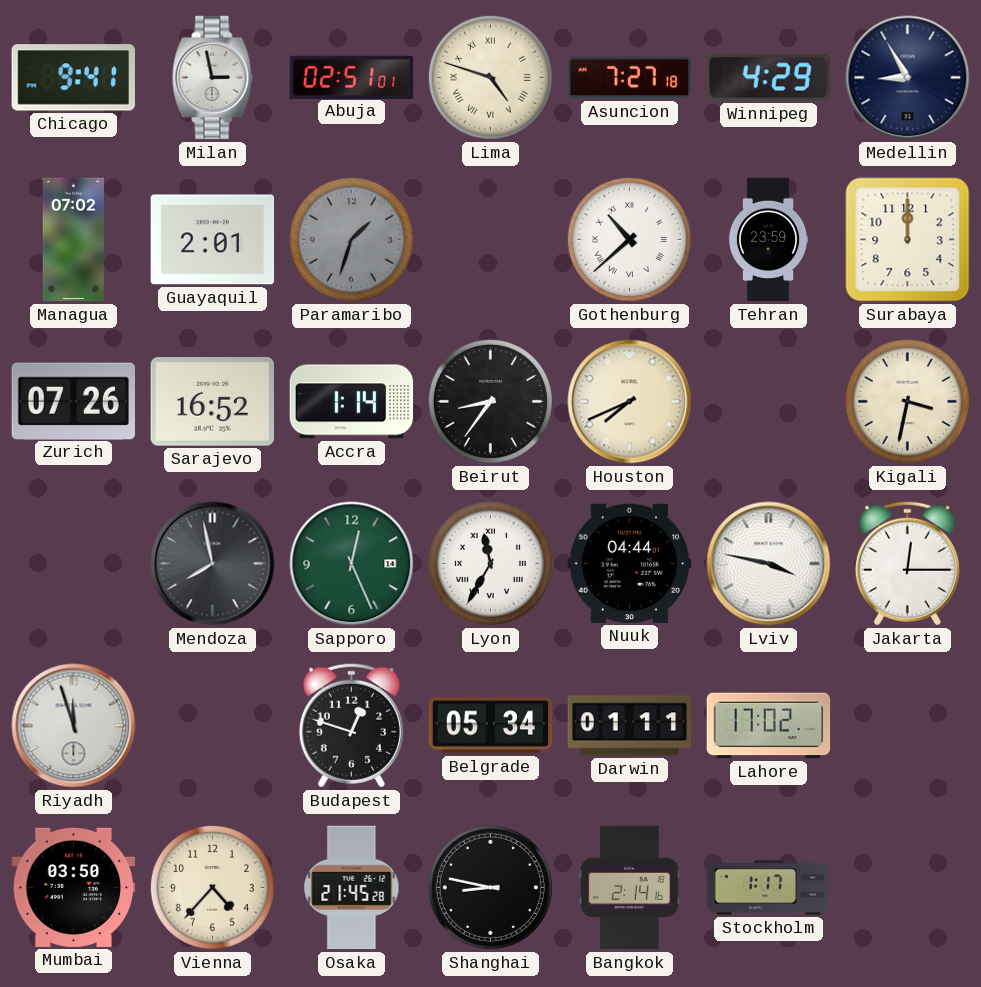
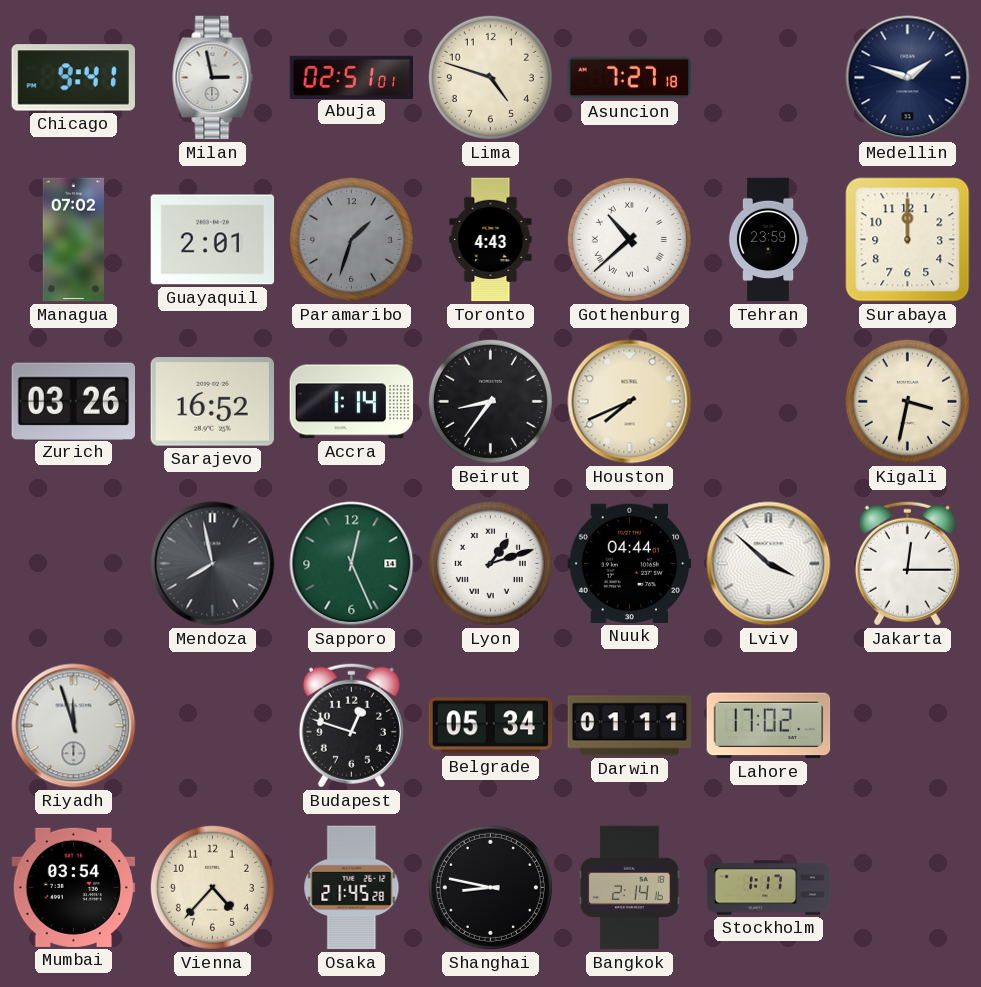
Lima numerals: Roman -> Arabic
Winnipeg: 4:29 -> none
Medellin: 8:55 -> 1:48
Toronto: none -> 4:43
Zurich: 07:26 -> 03:26
Lyon: 11:35 -> 1:12
Lviv: 3:47 -> 3:52
Mumbai: 03:50 -> 03:54
